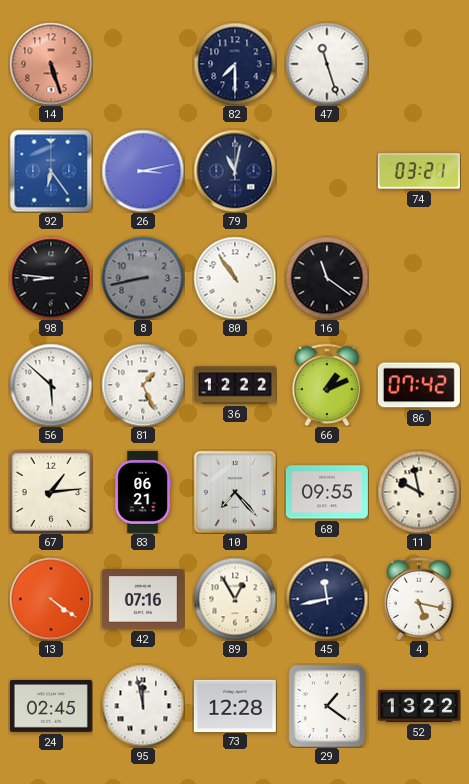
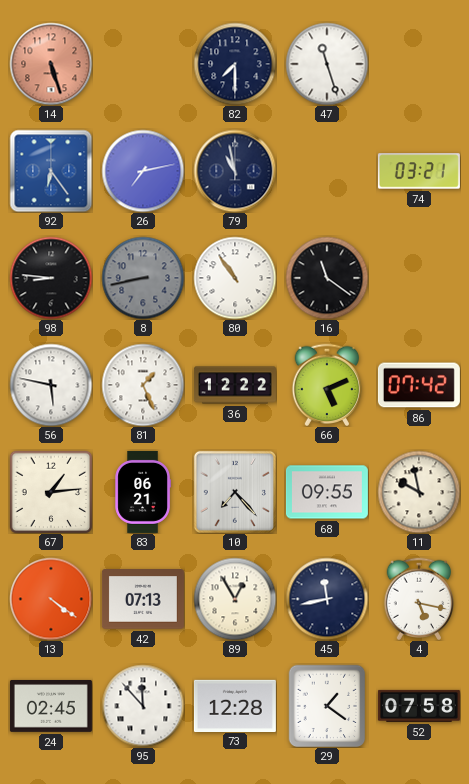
26: 3:13 -> 7:13
79: 11:02 -> 10:58
56: 5:52 -> 5:47
66: 1:11 -> 5:11
42: 07:16 -> 07:13
95: 11:58 -> 11:53
52: 13:22 -> 07:58
